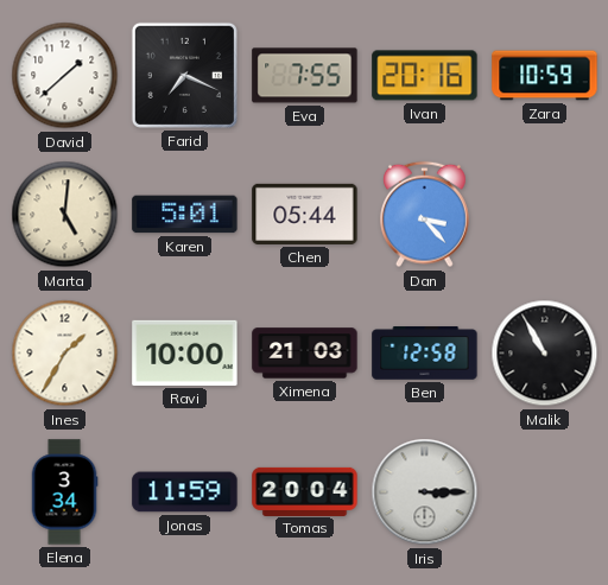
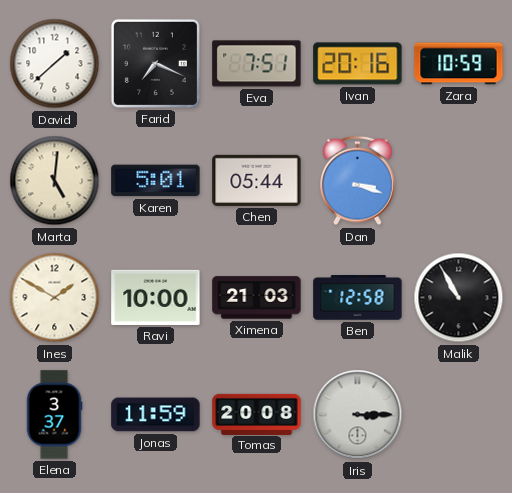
Eva: 7:55 -> 7:51
Dan: 3:23 -> 3:18
Ines: 1:35 -> 1:50
Elena: 3:34 -> 3:37
Tomas: 20:04 -> 20:08
